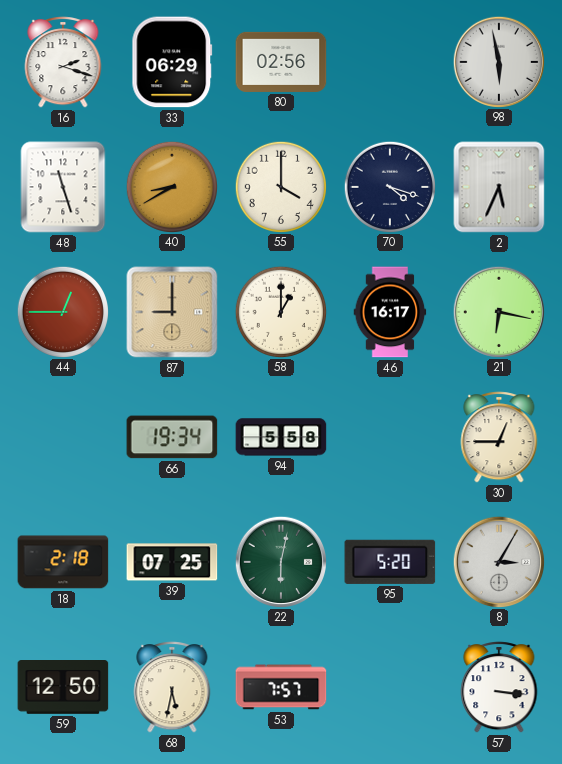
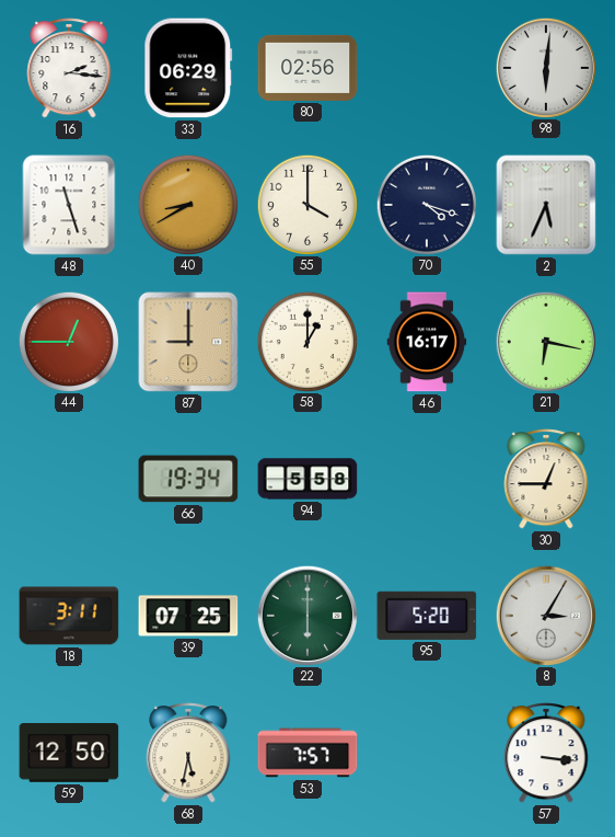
16: 2:18 -> 2:16
98: 5:58 -> 6:01
18: 2:18 -> 3:11
22: 6:02 -> 6:00
